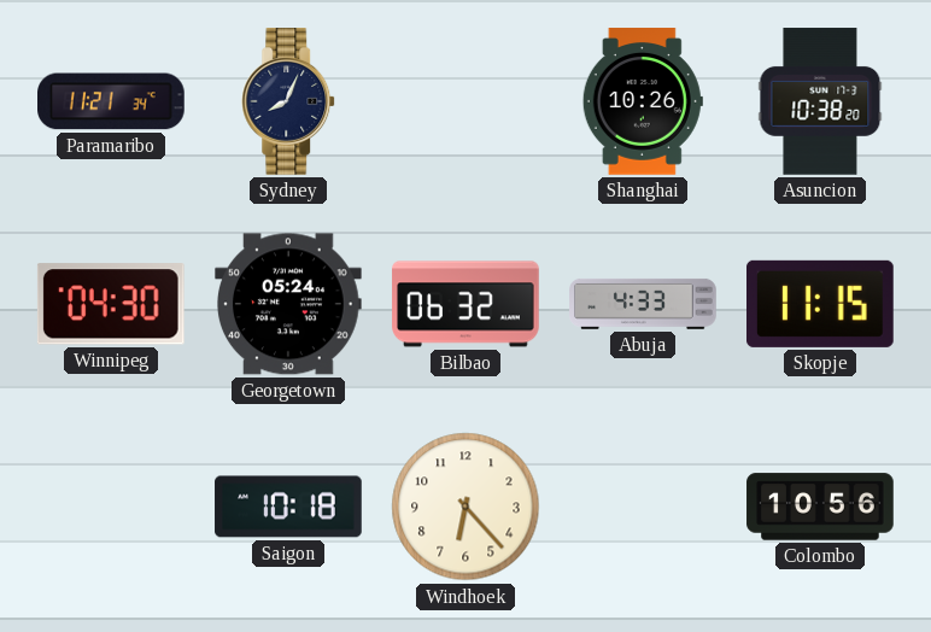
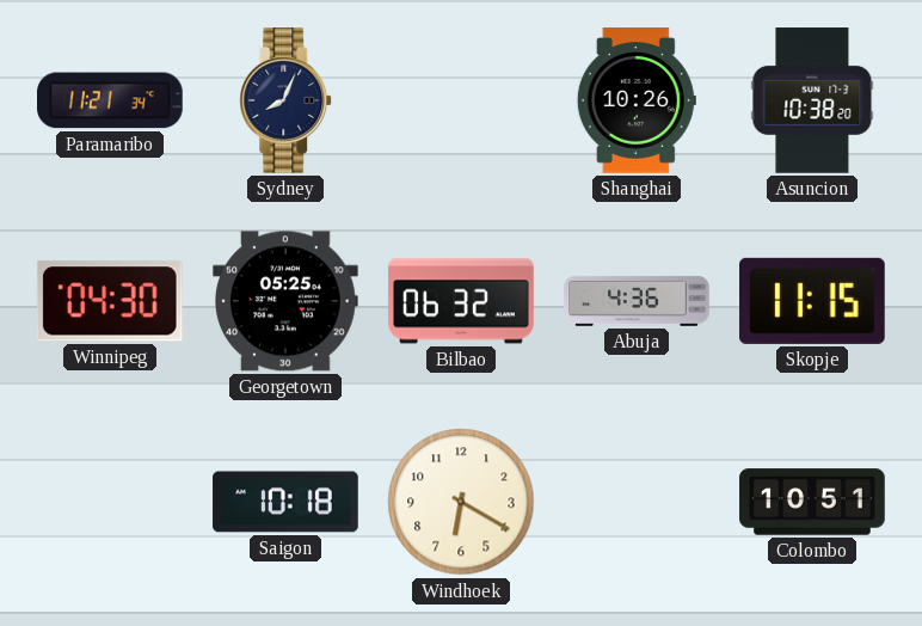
Georgetown: 05:24 -> 05:25
Abuja: 4:33 -> 4:36
Windhoek: 6:23 -> 6:20
Colombo: 10:56 -> 10:51
